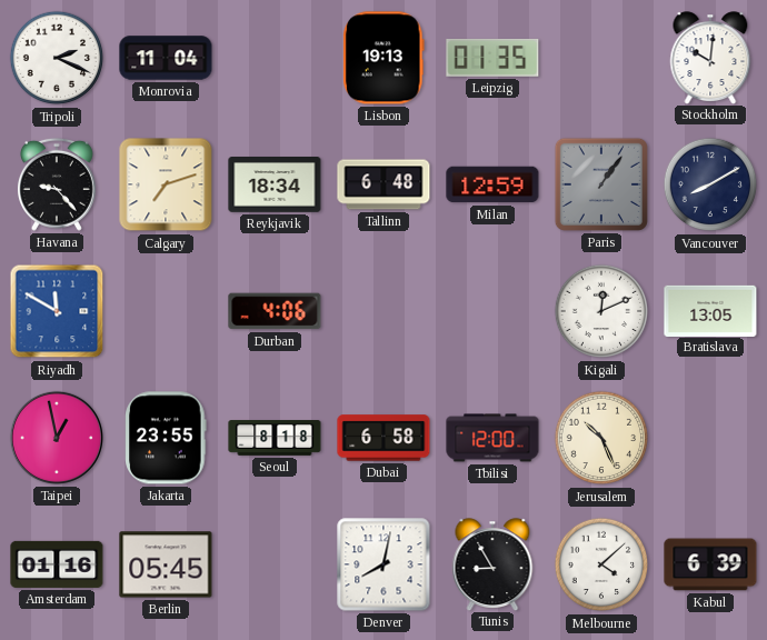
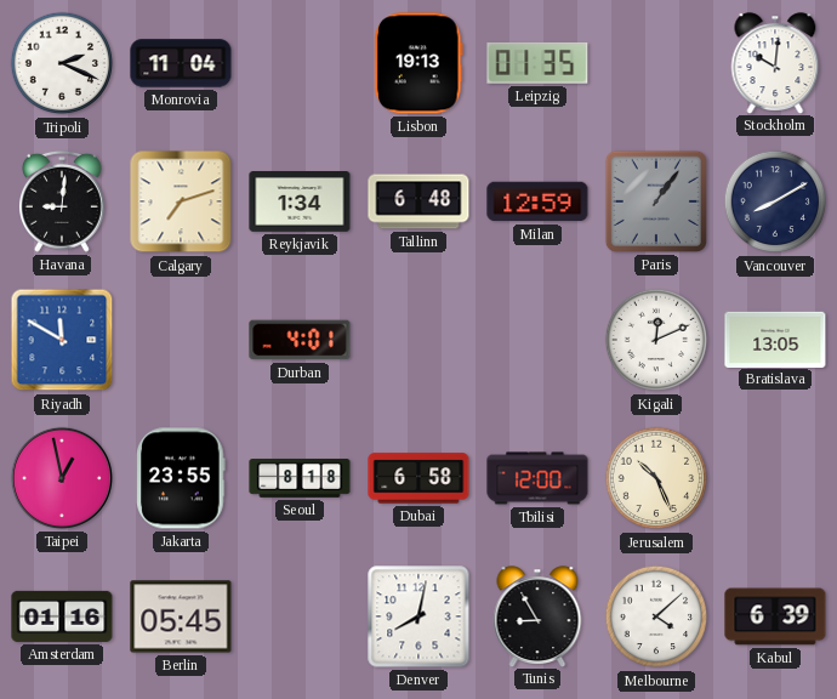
Havana: 9:23 -> 9:01
Reykjavik: 18:34 -> 1:34
Durban: 4:06 -> 4:01
